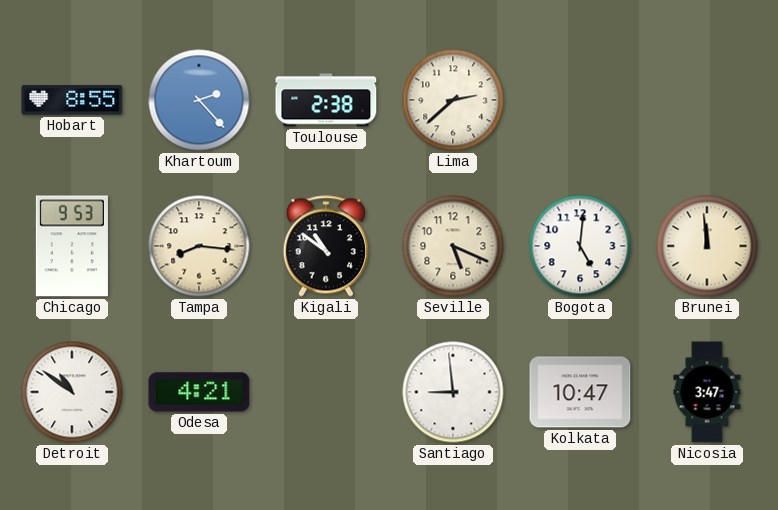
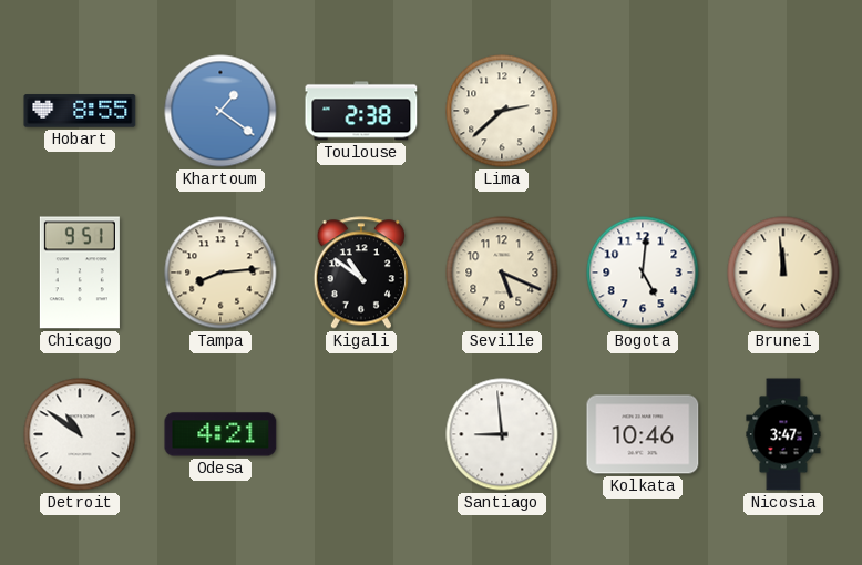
Khartoum: 2:23 -> 1:21
Chicago: 9:53 -> 9:51
Tampa: 8:16 -> 8:14
Kolkata: 10:47 -> 10:46
